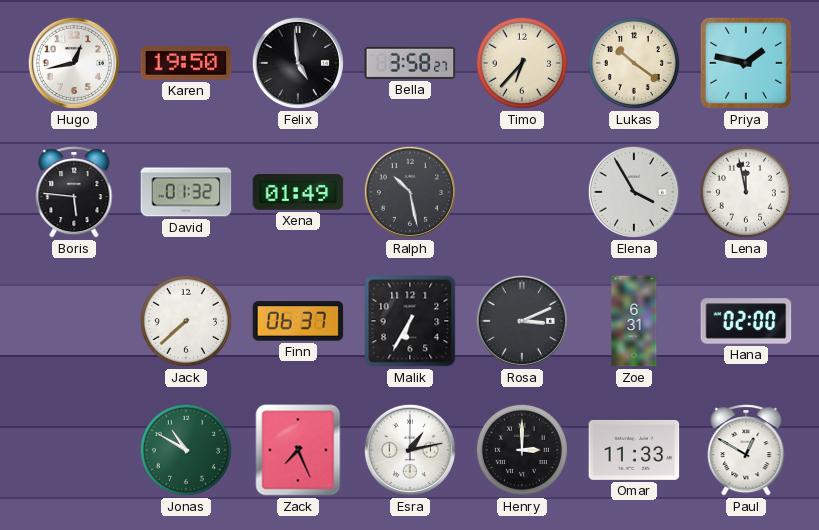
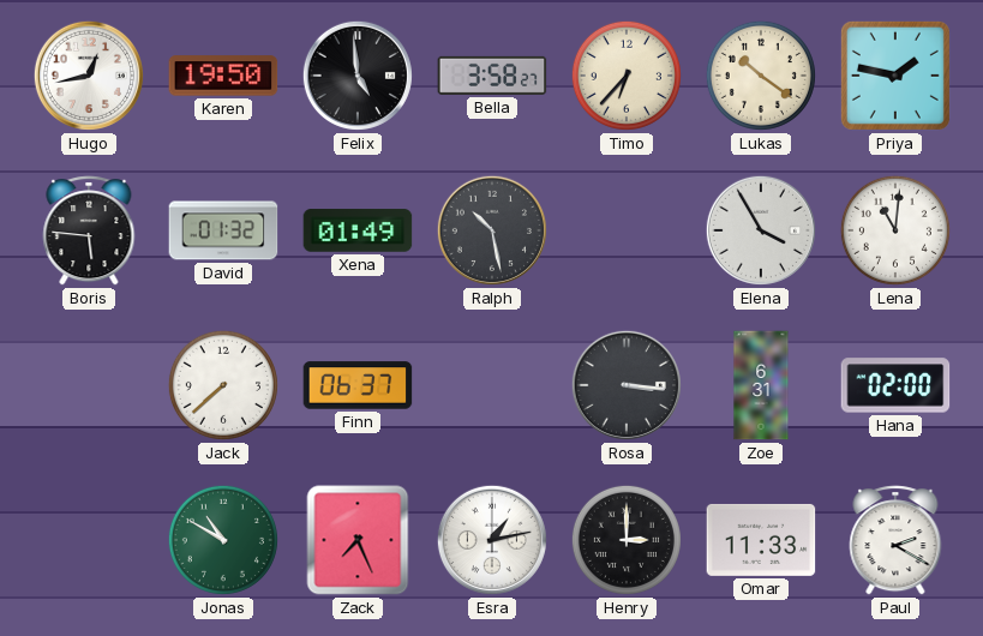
Lena: 11:58 -> 11:01
Malik: 6:35 -> none
Rosa: 3:11 -> 3:16
Paul: 12:50 -> 2:20
